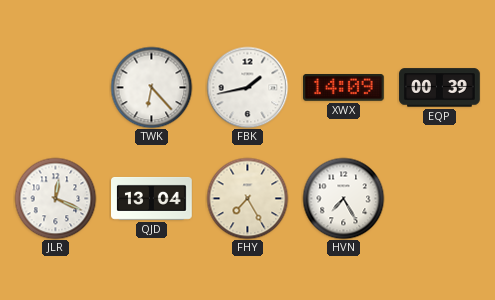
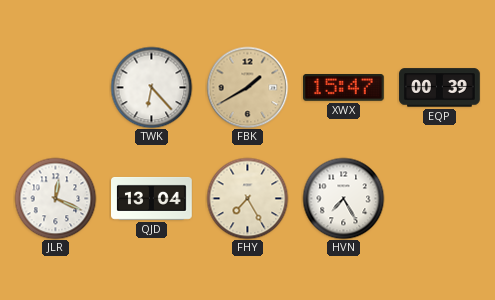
FBK: 1:43 -> 1:40
FBK dial: white -> champagne
XWX: 14:09 -> 15:47
